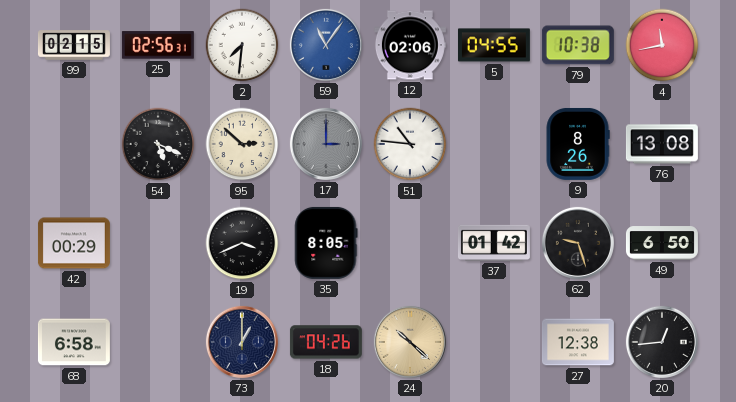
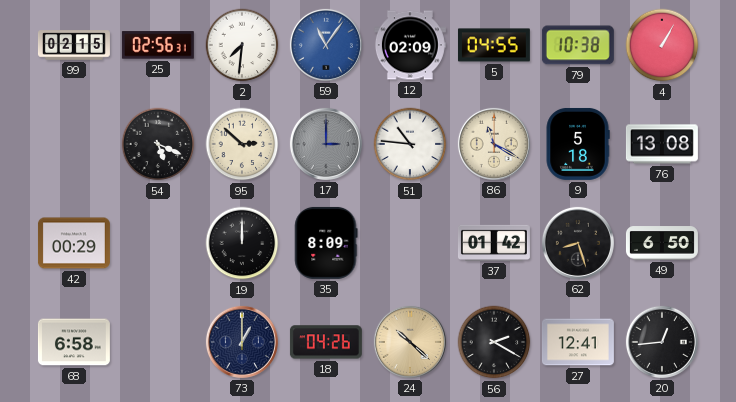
12: 02:06 -> 02:09
4: 11:43 -> 1:05
86: none -> 11:20
9: 8:26 -> 5:18
19: 3:41 -> 12:00
35: 8:05 -> 8:09
62: 9:27 -> 8:27
56: none -> 2:20
27: 12:38 -> 12:41
